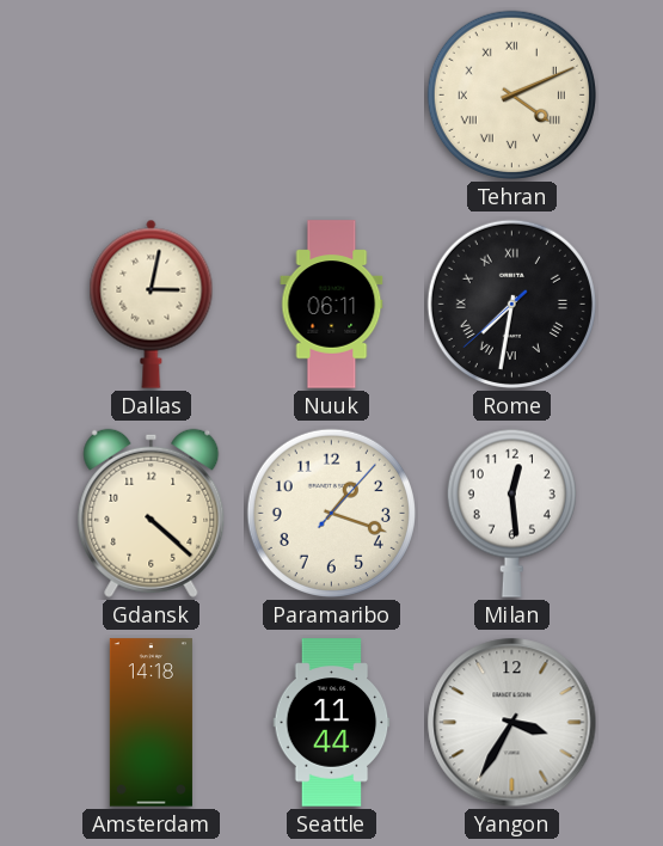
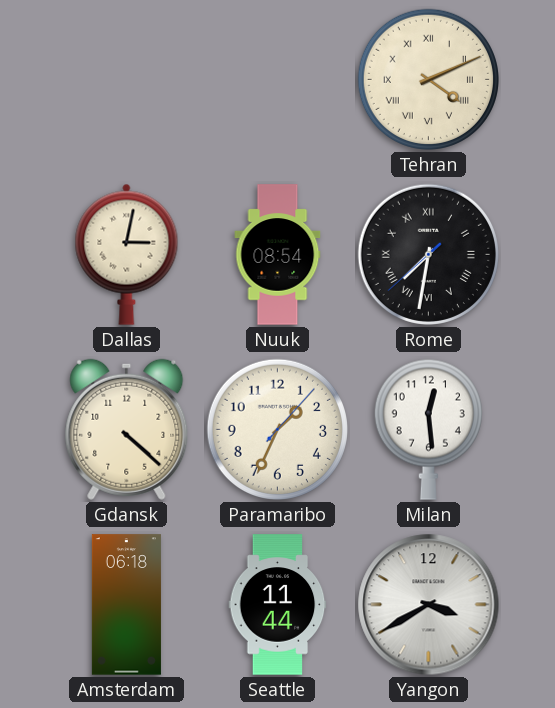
Nuuk: 06:11 -> 08:54
Paramaribo: 1:18 -> 1:34
Amsterdam: 14:18 -> 06:18
Yangon: 3:35 -> 3:40
